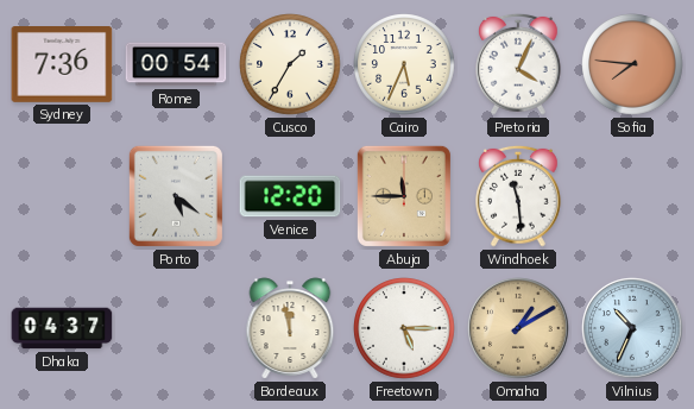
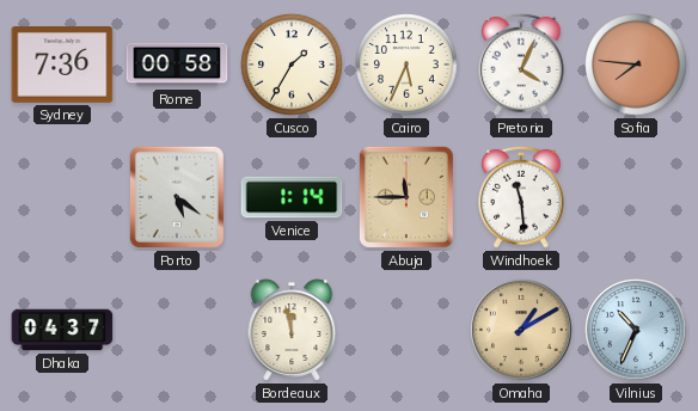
Rome: 00:54 -> 00:58
Venice: 12:20 -> 1:14
Freetown: 5:15 -> none
